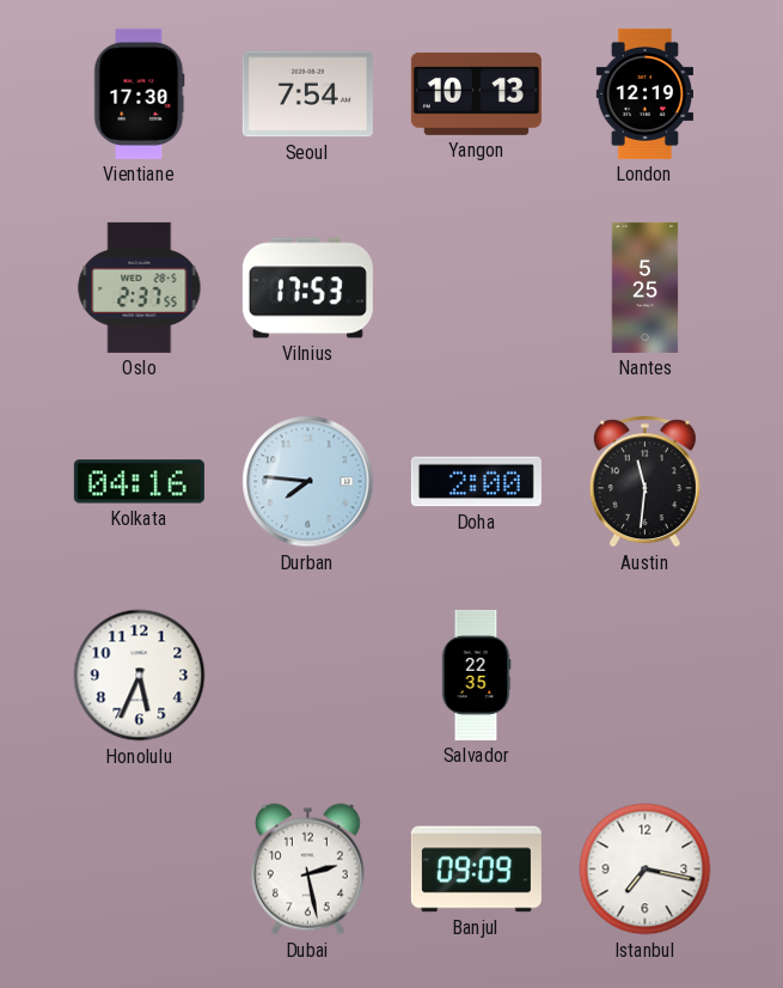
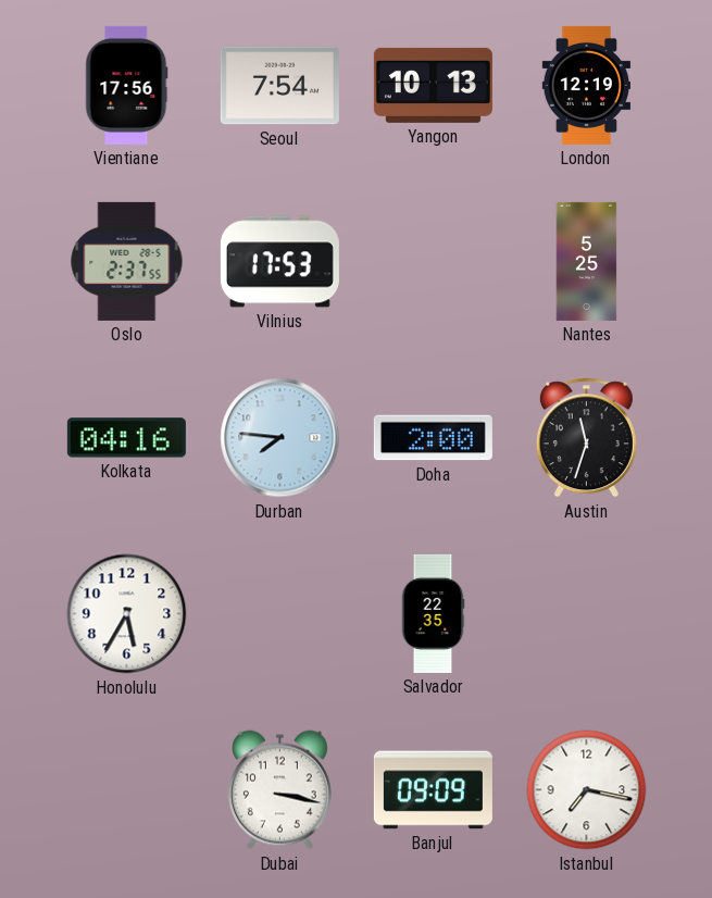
Vientiane: 17:30 -> 17:56
Austin: 11:31 -> 11:33
Honolulu: 5:34 -> 5:35
Dubai: 2:28 -> 3:17
